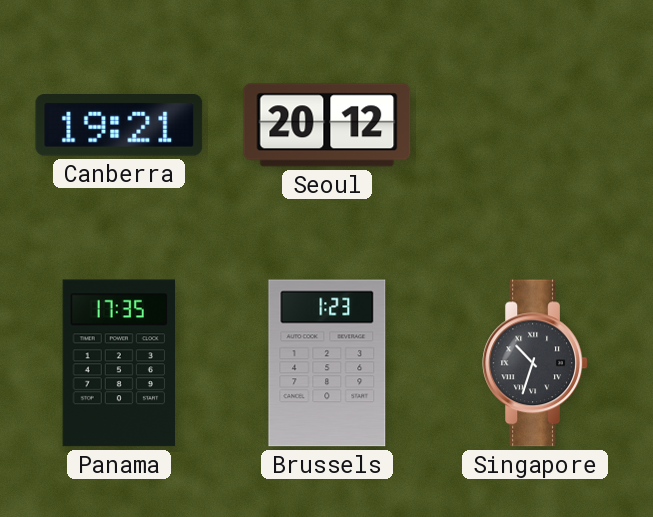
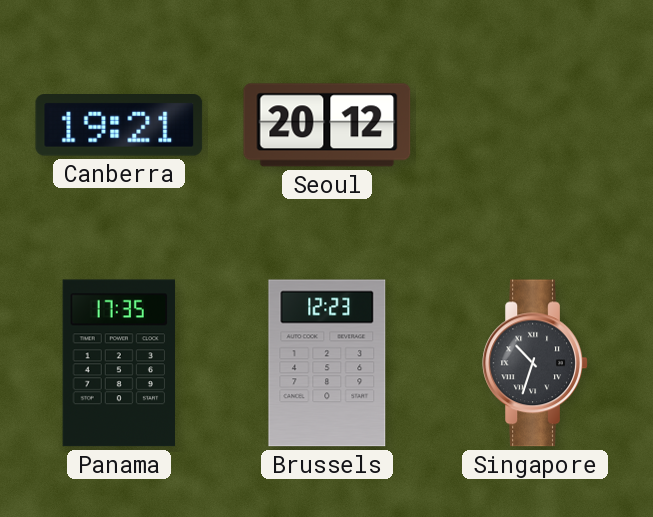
Brussels: 1:23 -> 12:23
